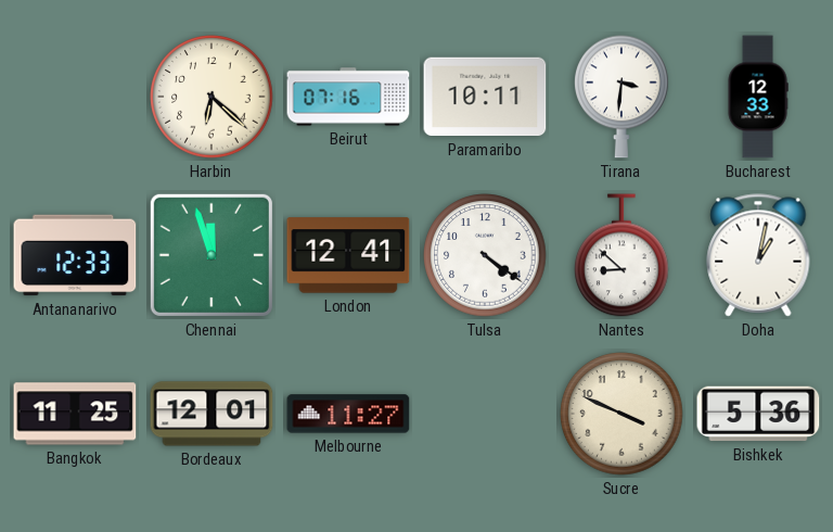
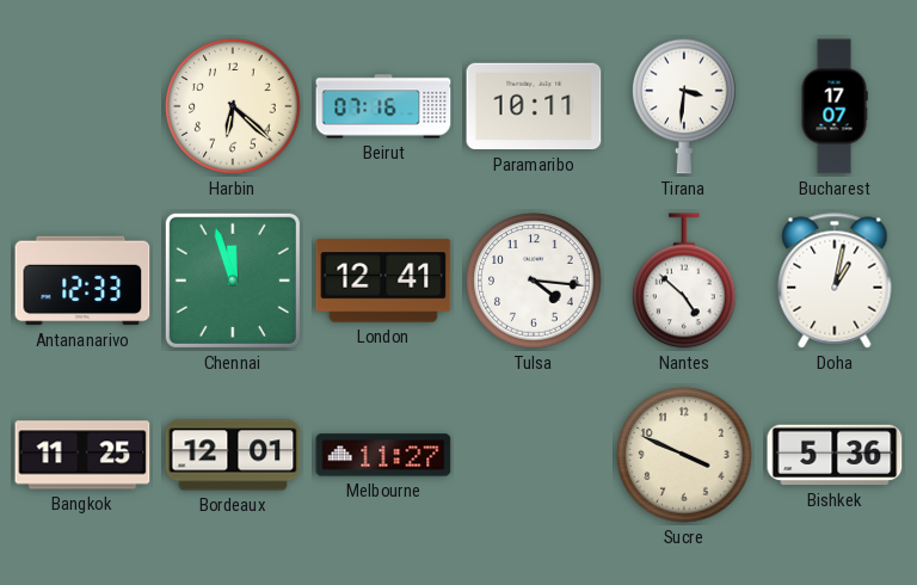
Bucharest: 12:33 -> 17:07
Tulsa: 4:21 -> 4:16
Nantes: 8:52 -> 4:52
